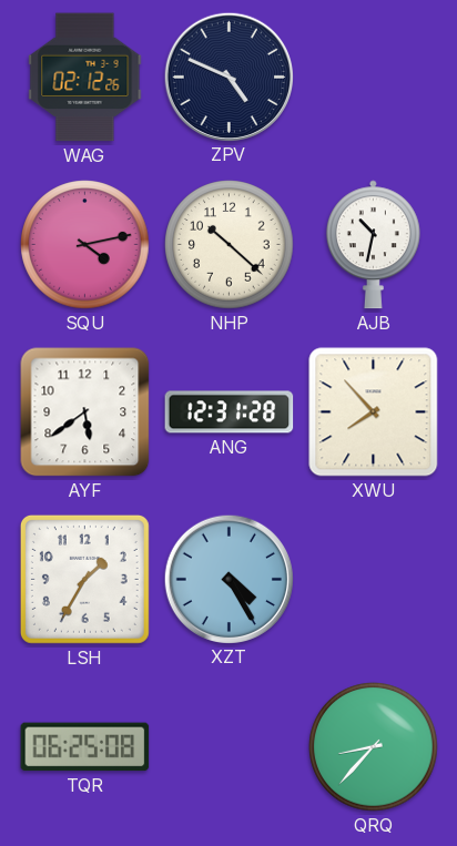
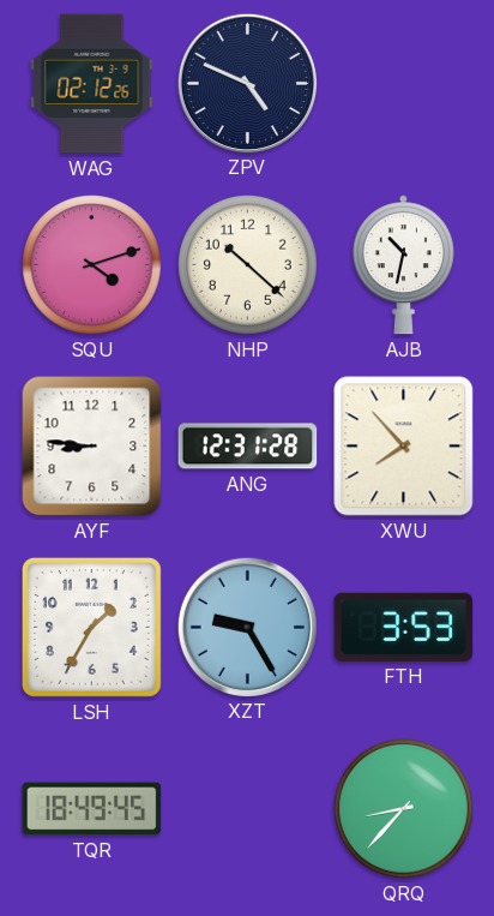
SQU: 4:13 -> 4:12
AYF: 5:39 -> 8:46
XZT: 4:25 -> 9:25
FTH: none -> 3:53
TQR: 06:25 -> 18:49
